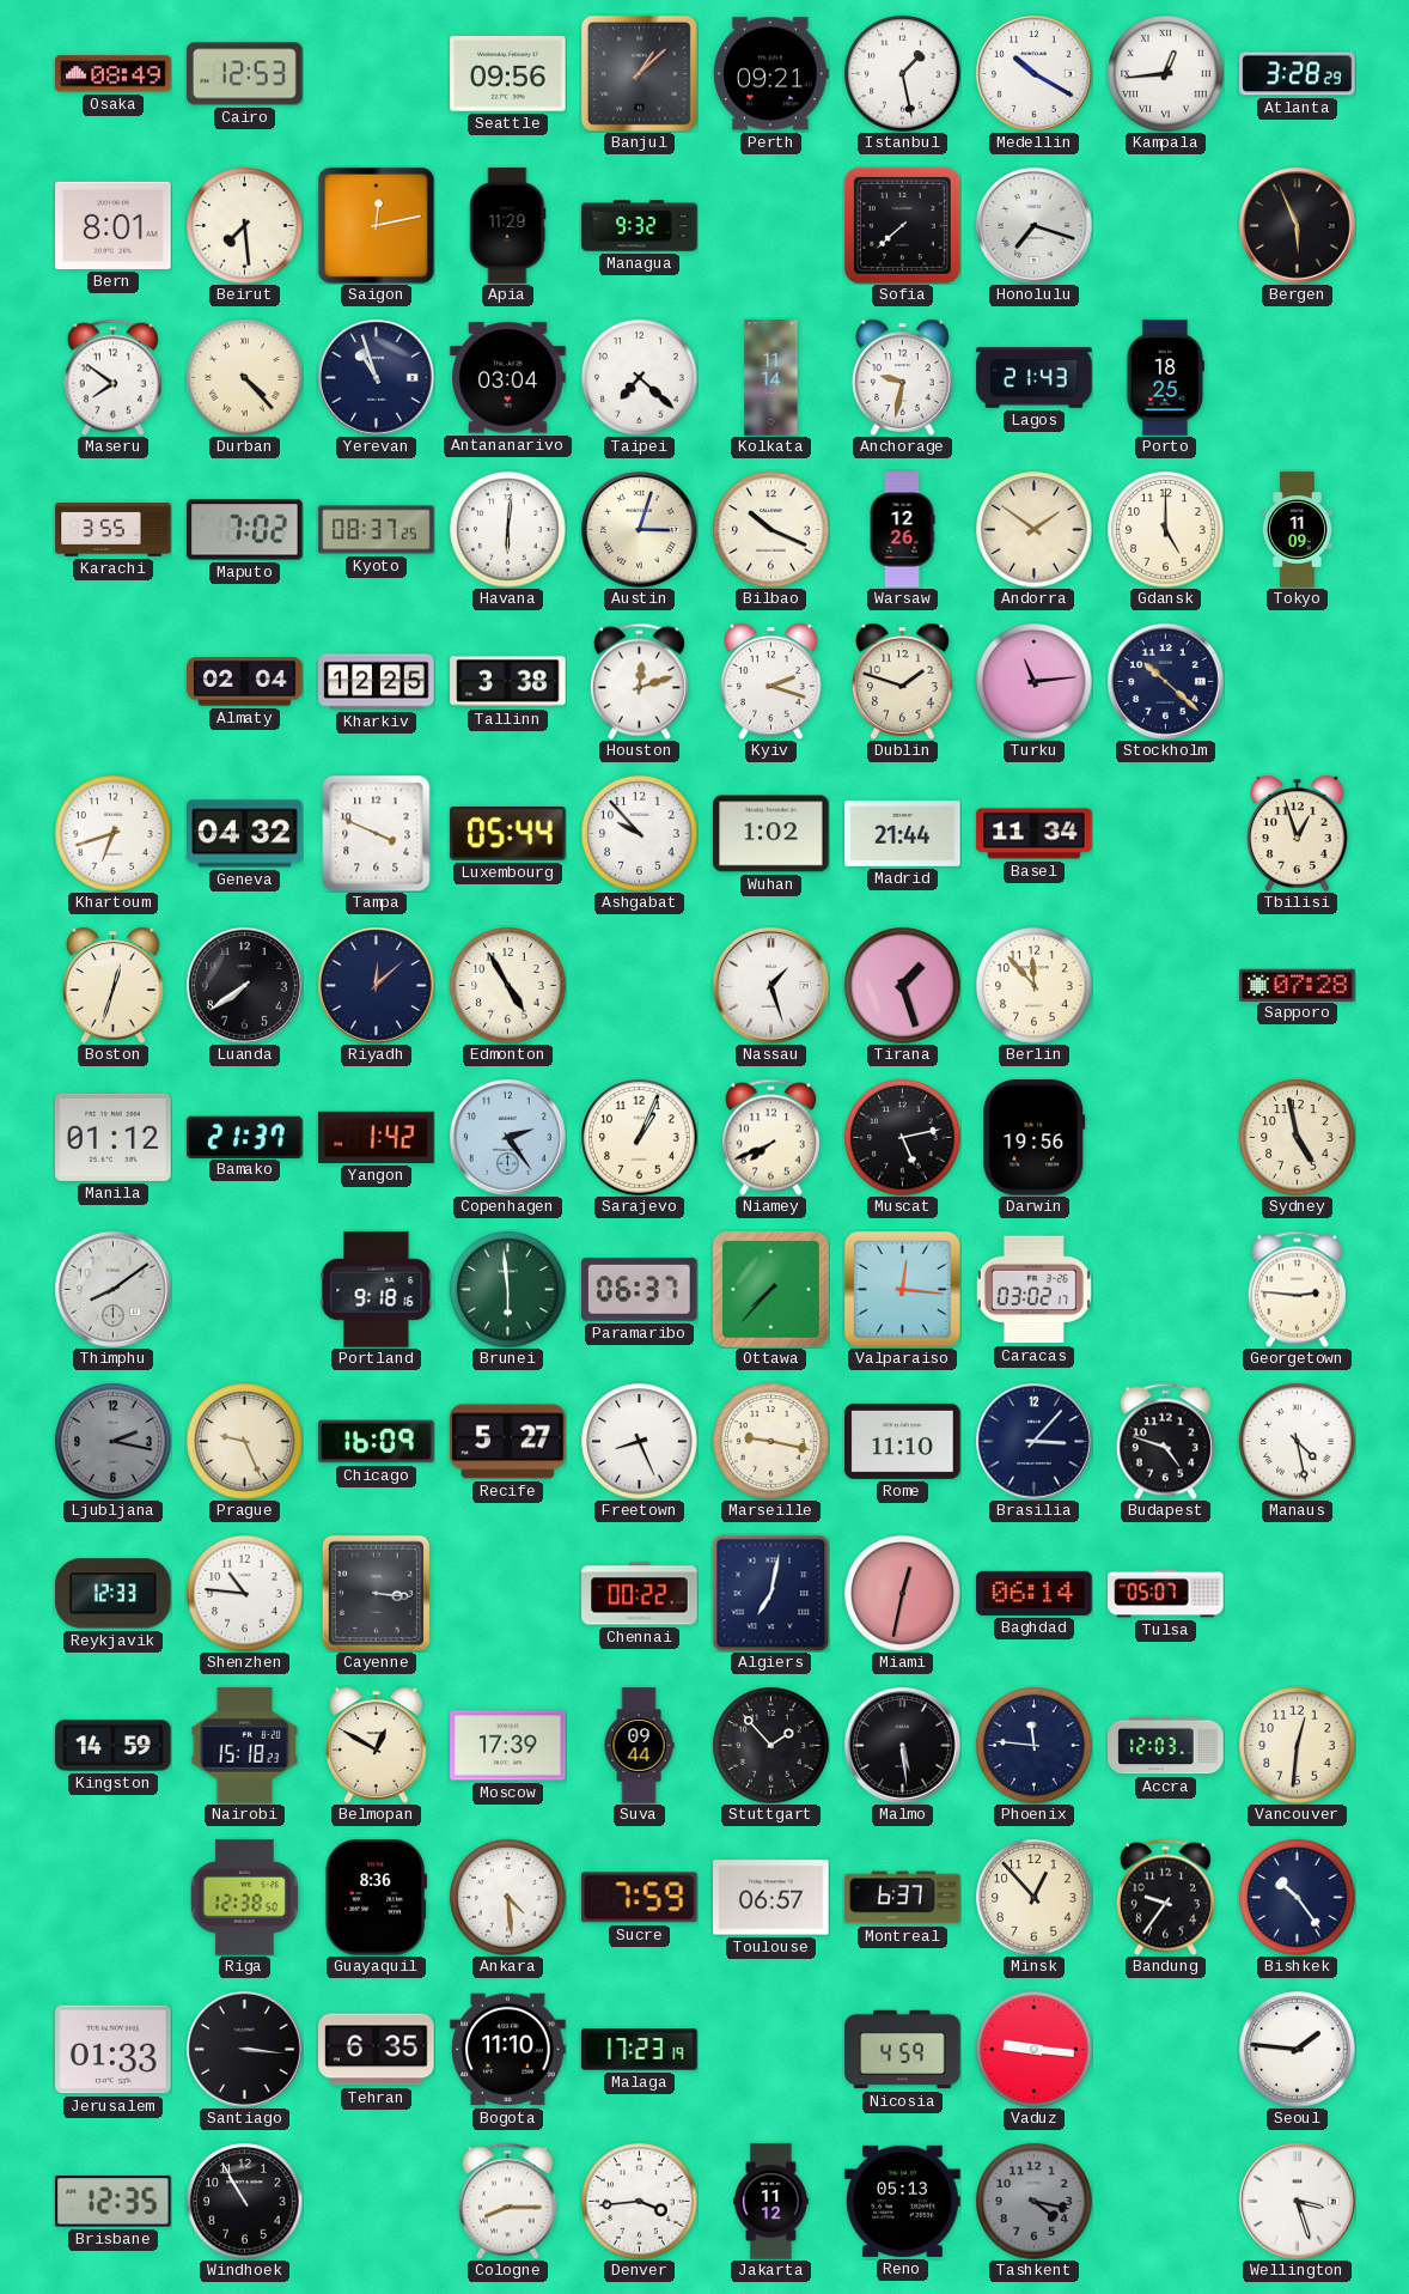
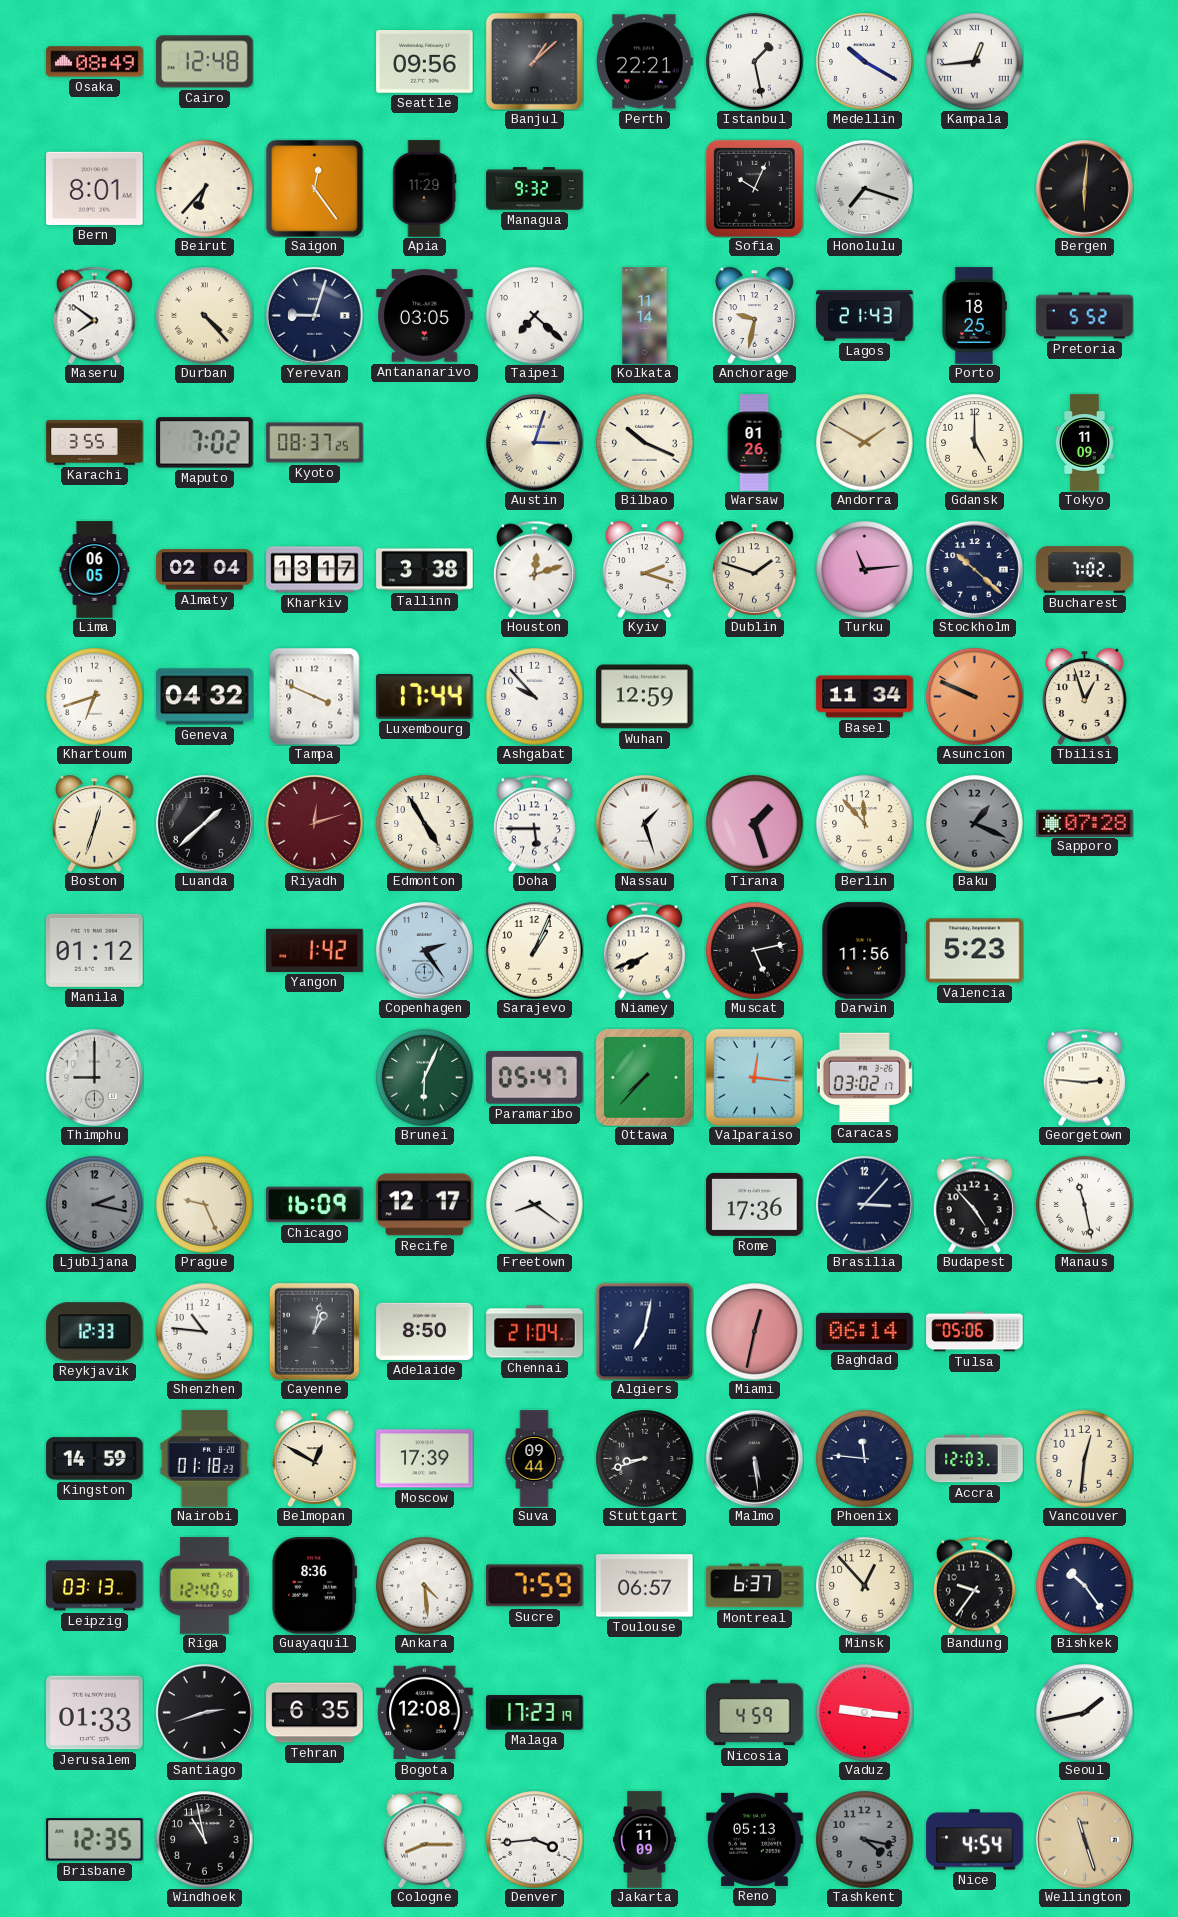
Cairo: 12:53 -> 12:48
Perth: 09:21 -> 22:21
Atlanta: 3:28 -> none
Beirut: 7:29 -> 6:37
Saigon: 12:13 -> 12:24
Sofia: 7:38 -> 10:04
Bergen: 5:56 -> 6:01
Yerevan: 10:57 -> 9:03
Antananarivo: 03:04 -> 03:05
Pretoria: none -> 5:52
Havana: 6:01 -> none
Warsaw: 12:26 -> 01:26
Andorra: 1:51 -> 1:50
Lima: none -> 06:05
Kharkiv: 12:25 -> 13:17
Bucharest: none -> 7:02
Luxembourg: 05:44 -> 17:44
Wuhan: 1:02 -> 12:59
Madrid: 21:44 -> none
Asuncion: none -> 9:49
Luanda: 7:39 -> 1:38
Riyadh: 12:08 -> 12:12
Riyadh dial: navy -> burgundy
Doha: none -> 5:45
Baku: none -> 1:19
Bamako: 21:37 -> none
Darwin: 19:56 -> 11:56
Valencia: none -> 5:23
Sydney: 4:58 -> none
Thimphu: 8:09 -> 9:00
Portland: 9:18 -> none
Brunei: 5:59 -> 6:04
Paramaribo: 06:37 -> 05:47
Recife: 5:27 -> 12:17
Freetown: 8:26 -> 8:21
Marseille: 9:17 -> none
Rome: 11:10 -> 17:36
Budapest: 4:48 -> 4:53
Manaus: 4:28 -> 11:28
Cayenne: 3:16 -> 1:02
Adelaide: none -> 8:50
Chennai: 00:22 -> 21:04
Tulsa: 05:07 -> 05:06
Nairobi: 15:18 -> 01:18
Stuttgart: 1:53 -> 8:42
Leipzig: none -> 03:13
Riga: 12:38 -> 12:40
Santiago: 3:16 -> 2:42
Bogota: 11:10 -> 12:08
Seoul: 1:46 -> 1:43
Windhoek: 10:55 -> 10:58
Jakarta: 11:12 -> 11:09
Nice: none -> 4:54
Wellington: 3:27 -> 11:27
Wellington dial: white -> champagne
